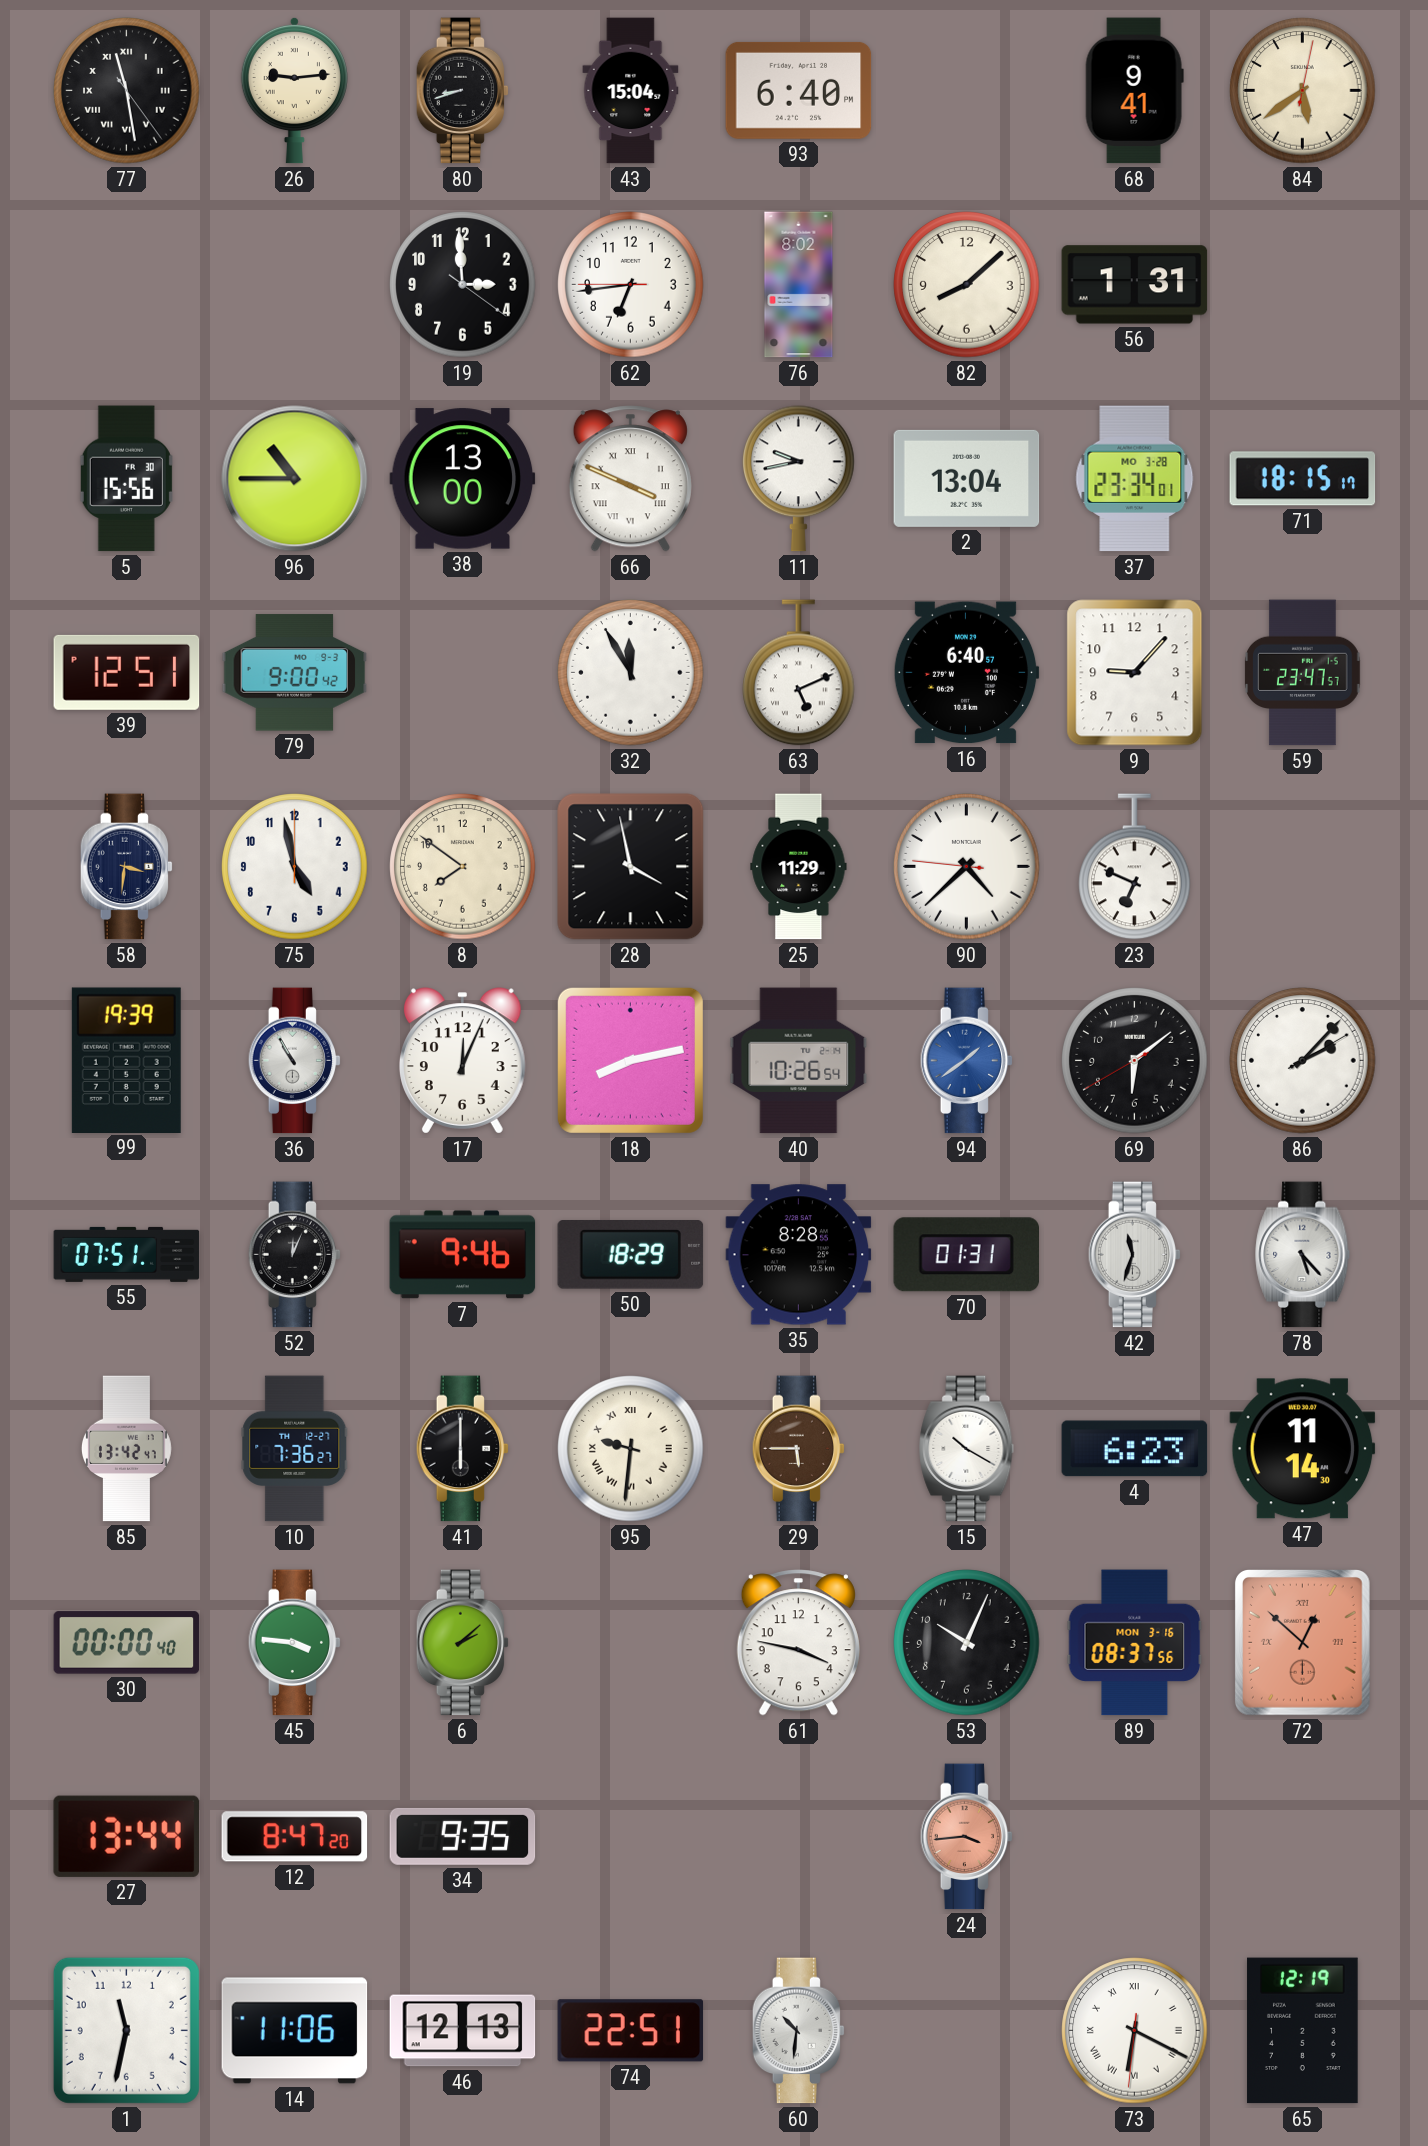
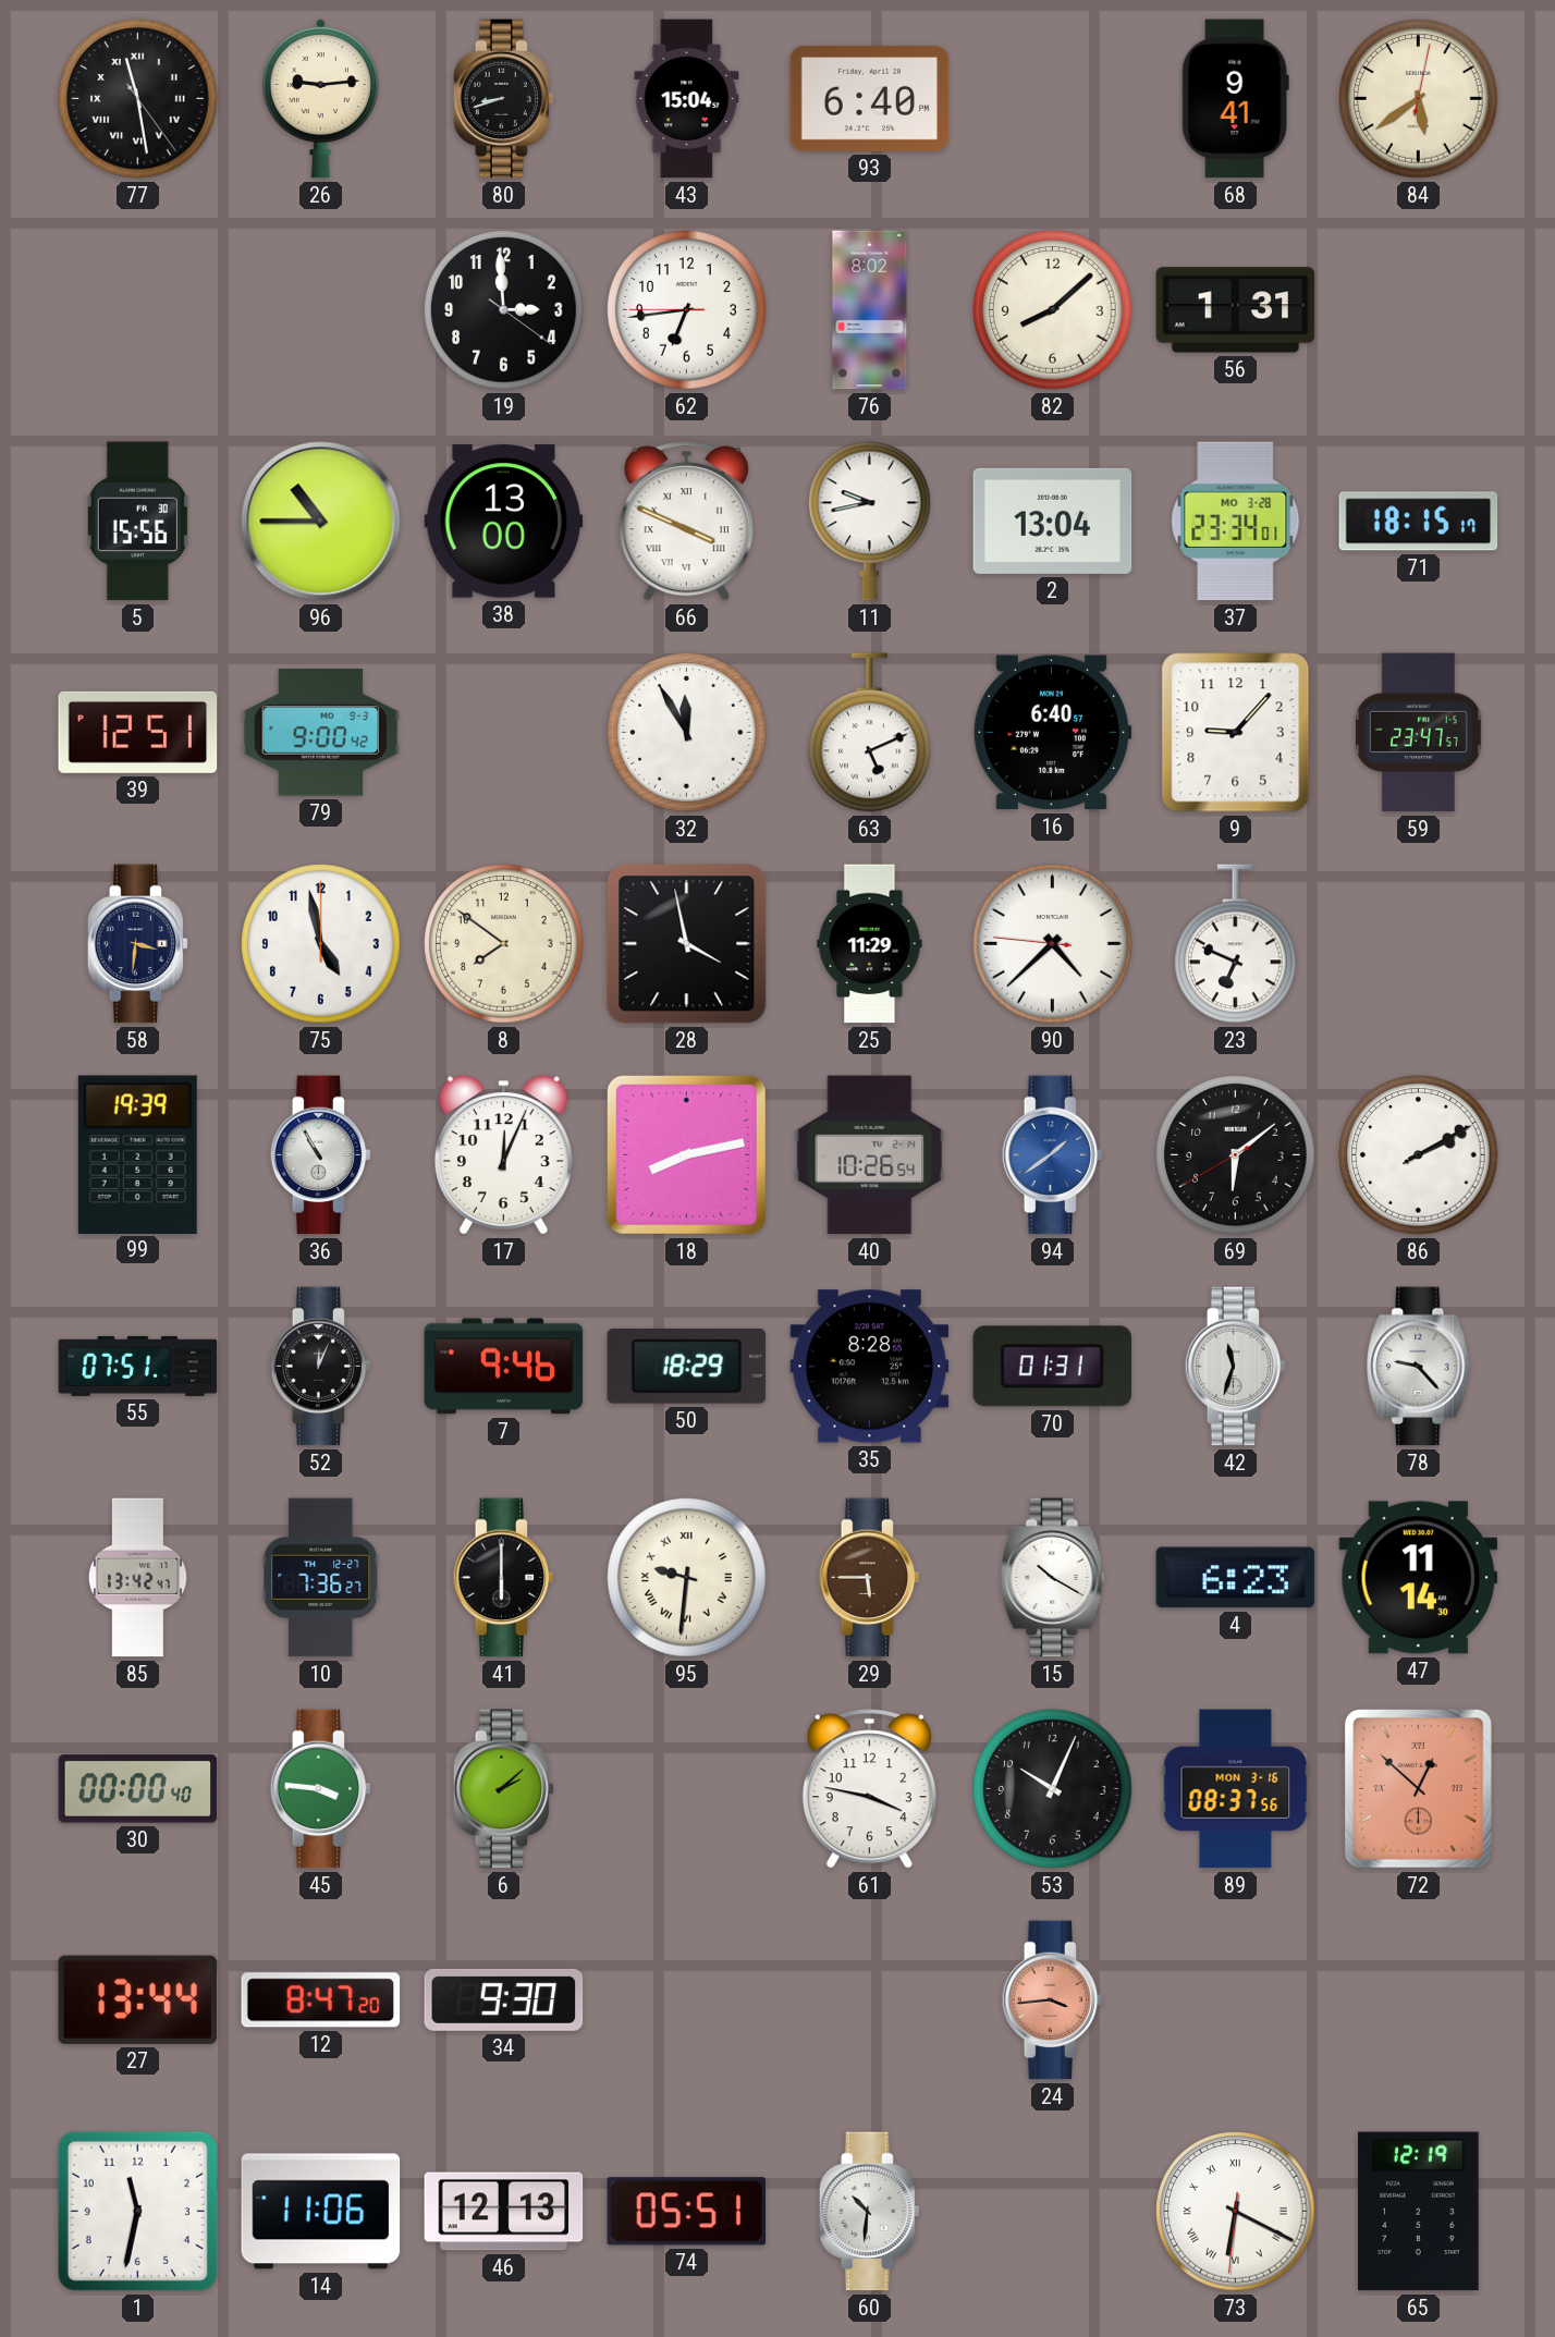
86: 2:07 -> 2:10
78: 5:23 -> 9:23
34: 9:35 -> 9:30
74: 22:51 -> 05:51
